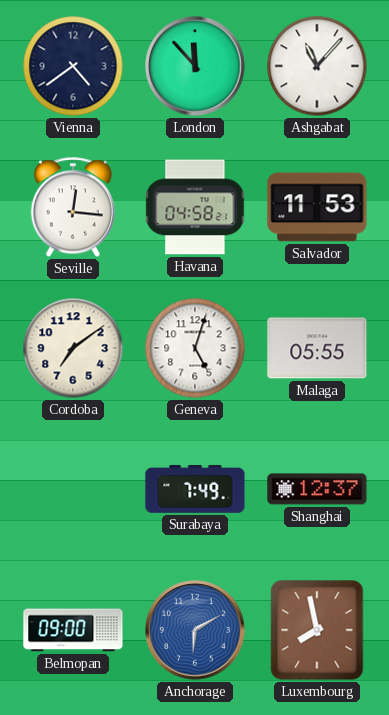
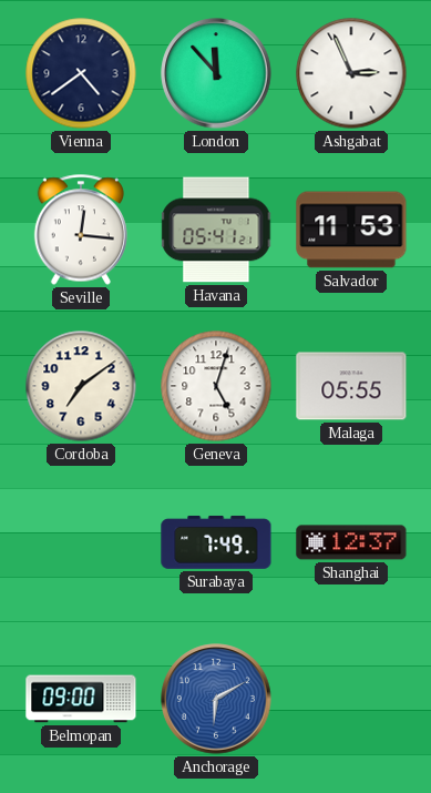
Ashgabat: 11:07 -> 2:56
Havana: 04:58 -> 05:41
Luxembourg: 7:58 -> none
